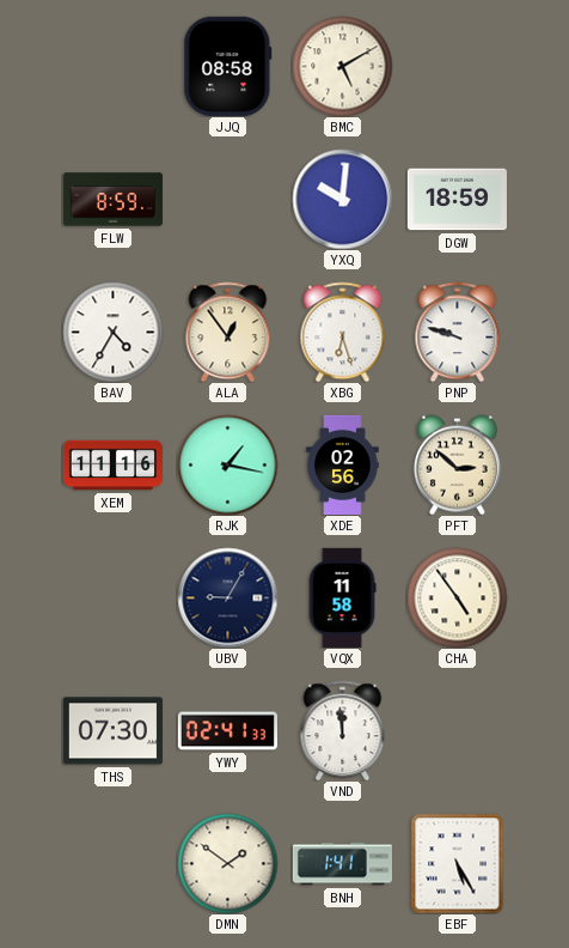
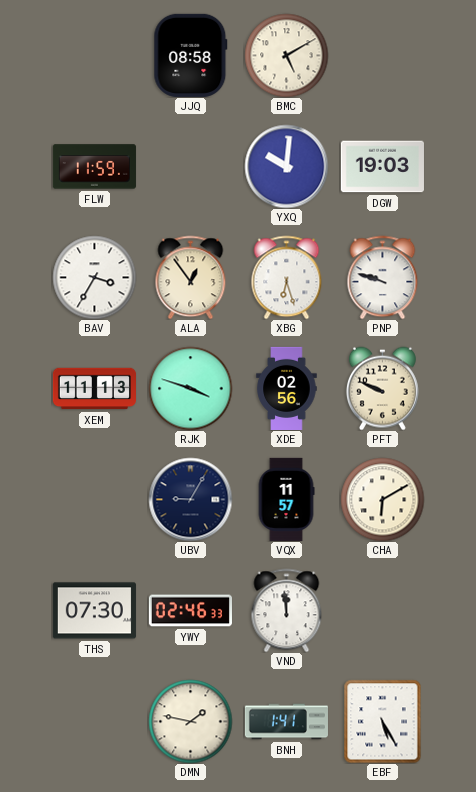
FLW: 8:59 -> 11:59
DGW: 18:59 -> 19:03
BAV: 4:35 -> 3:35
XEM: 11:16 -> 11:13
RJK: 1:17 -> 3:48
PFT: 2:52 -> 9:49
VQX: 11:58 -> 11:57
CHA: 4:54 -> 6:10
YWY: 02:41 -> 02:46
DMN: 1:51 -> 1:47
